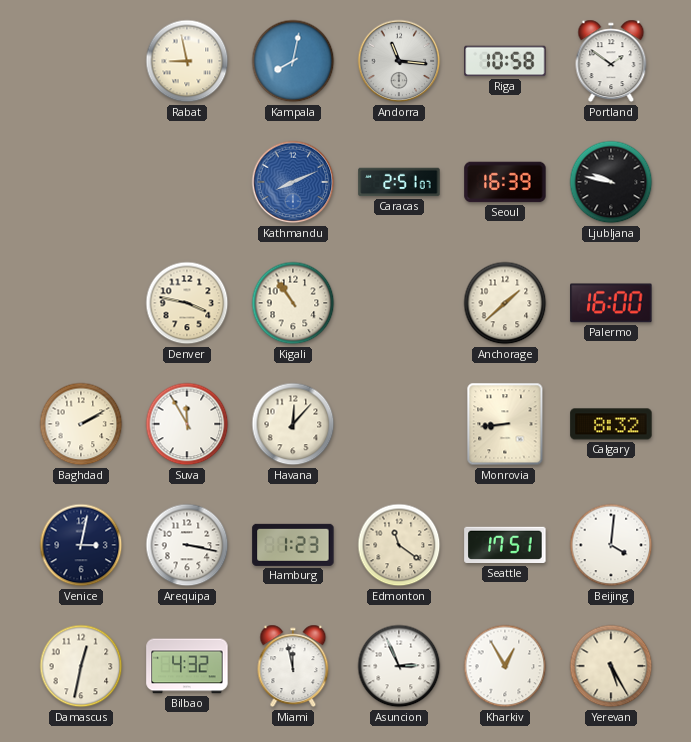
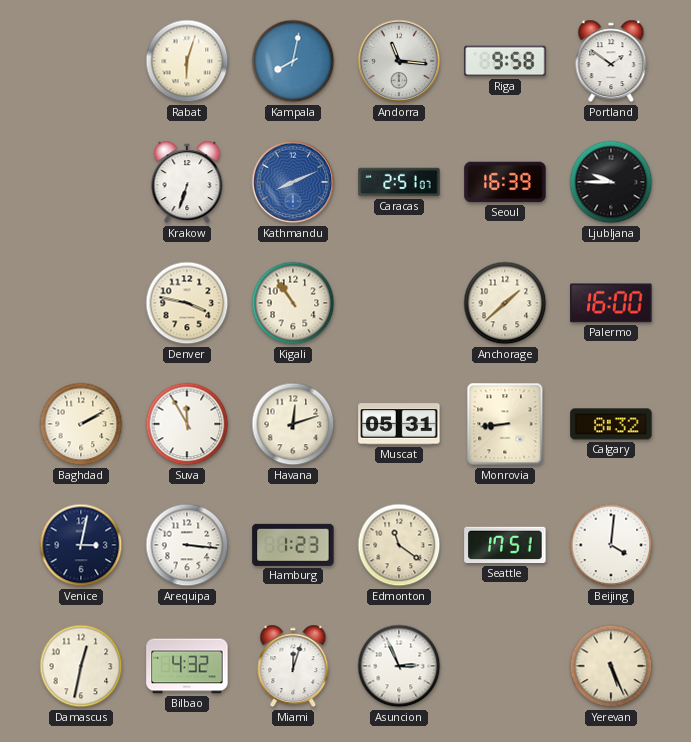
Rabat: 8:58 -> 6:03
Riga: 10:58 -> 9:58
Krakow: none -> 6:33
Ljubljana: 9:47 -> 9:45
Havana: 12:07 -> 12:12
Muscat: none -> 05:31
Arequipa: 3:17 -> 3:16
Miami: 11:58 -> 12:03
Kharkiv: 12:55 -> none
Yerevan: 5:25 -> 5:26
